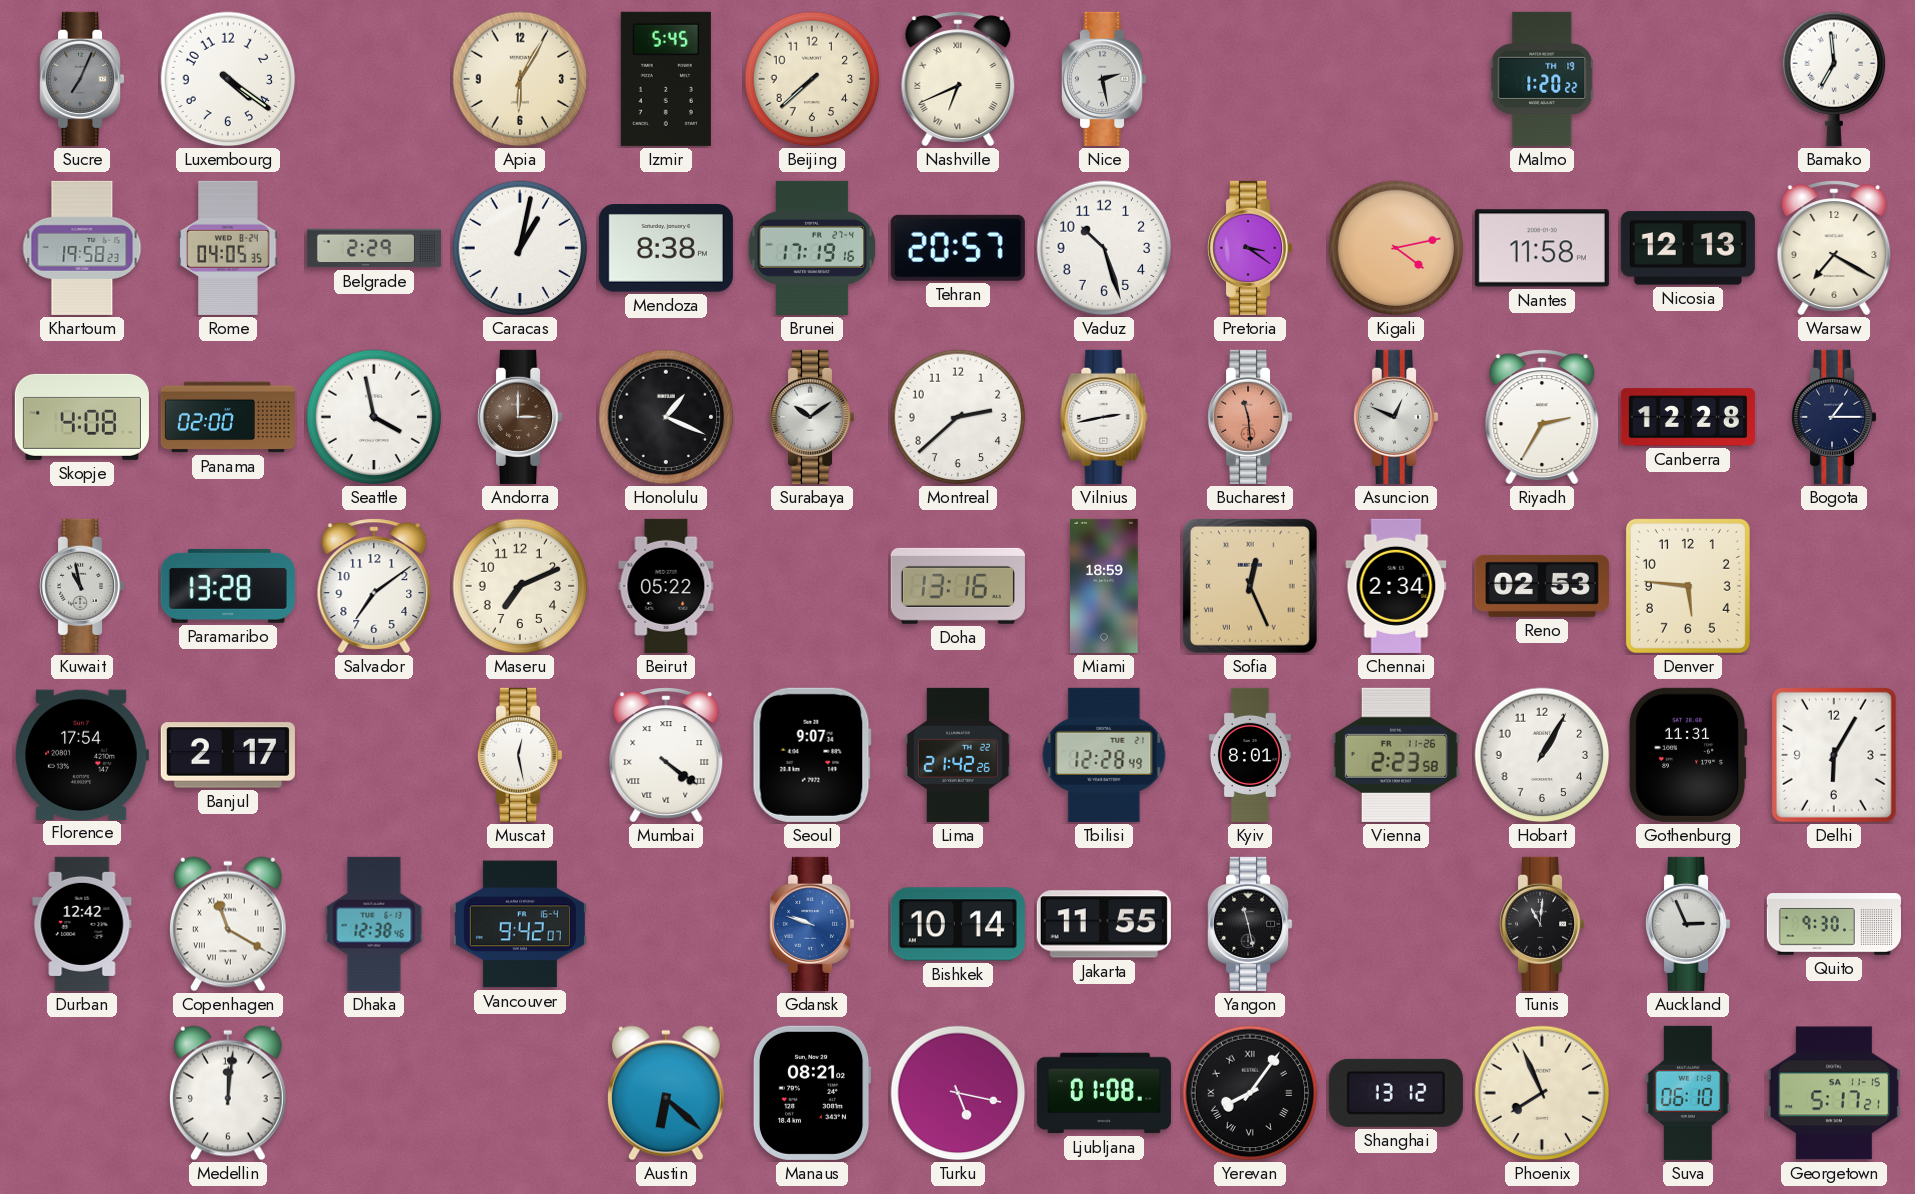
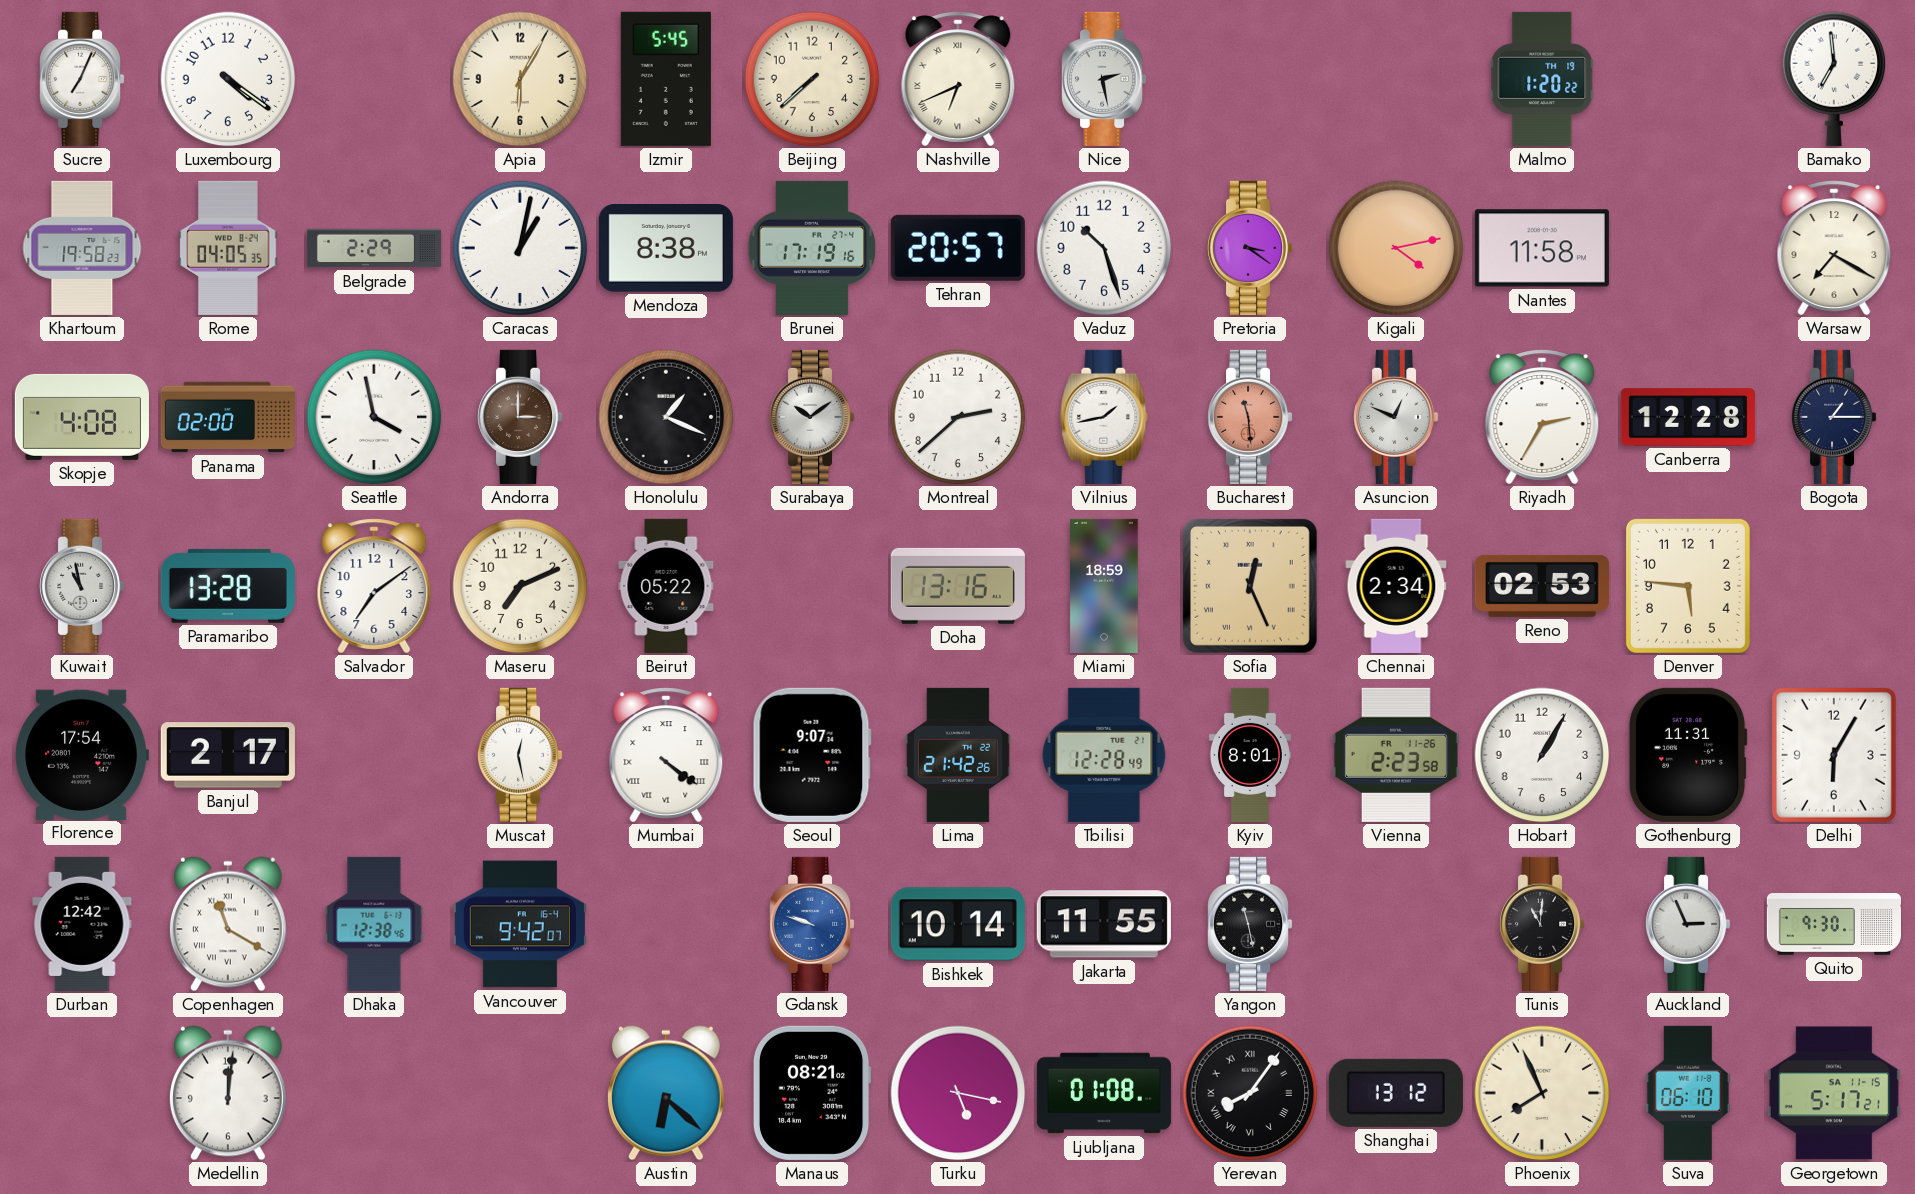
Sucre dial: grey -> white
Nicosia: 12:13 -> none
Vilnius: 2:43 -> 1:43
